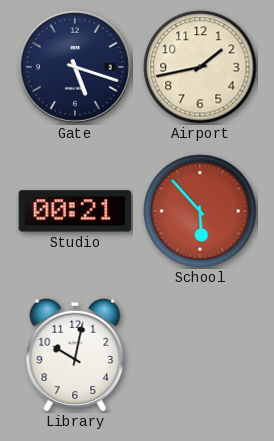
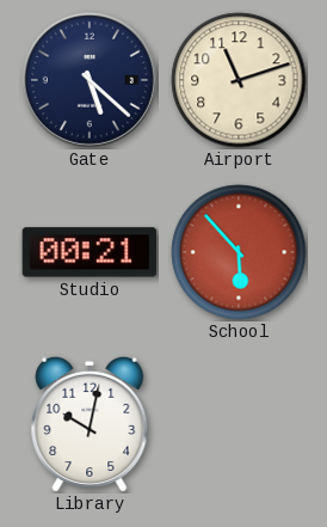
Gate: 5:18 -> 5:22
Airport: 1:43 -> 11:12
